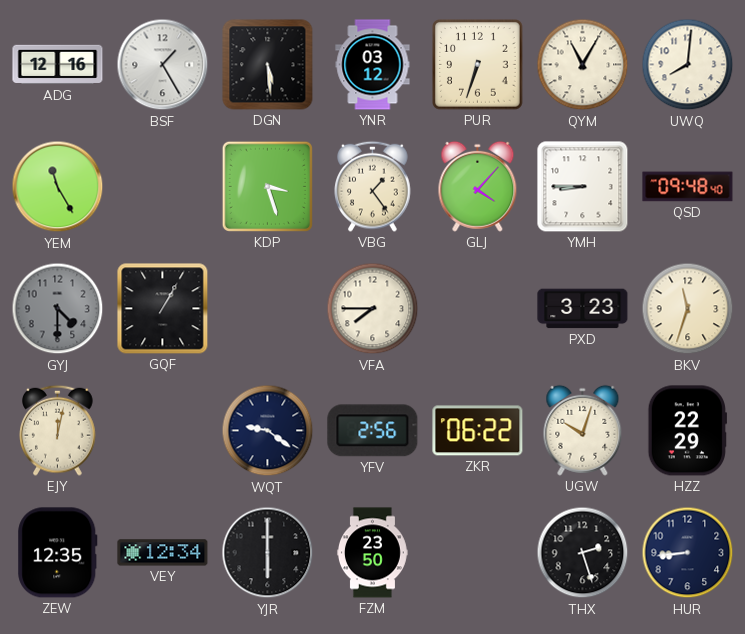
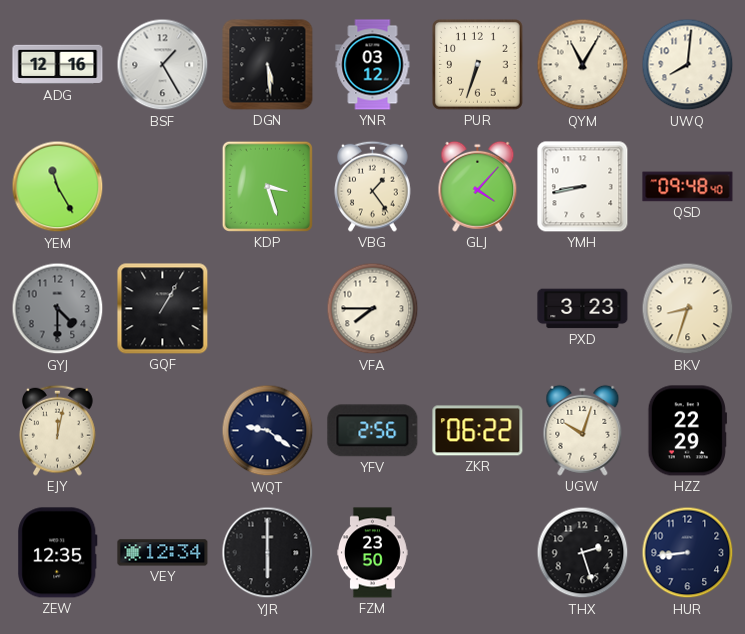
YMH: 8:45 -> 8:43
BKV: 11:33 -> 8:33
